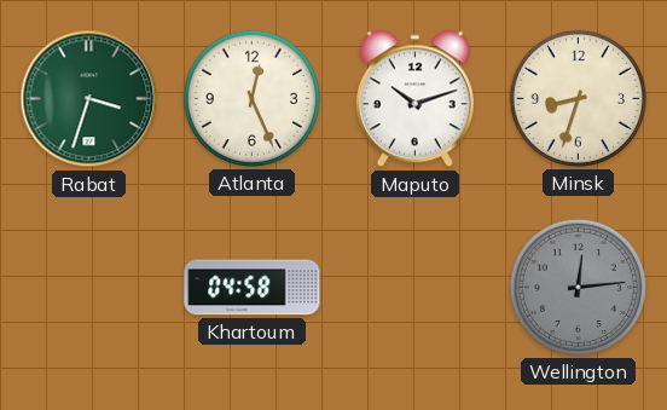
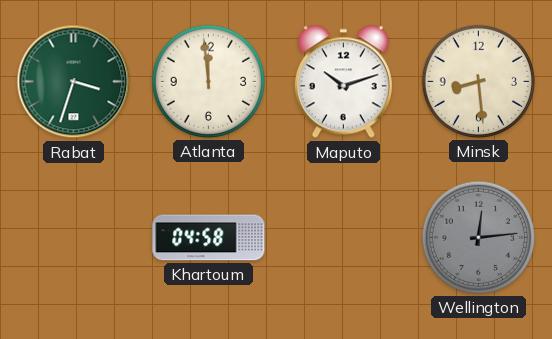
Atlanta: 12:26 -> 11:59
Minsk: 8:33 -> 8:29
